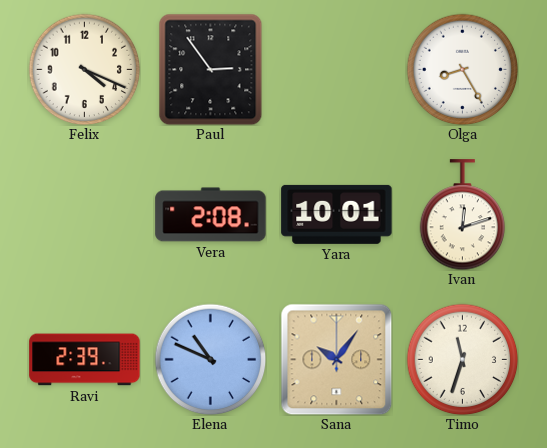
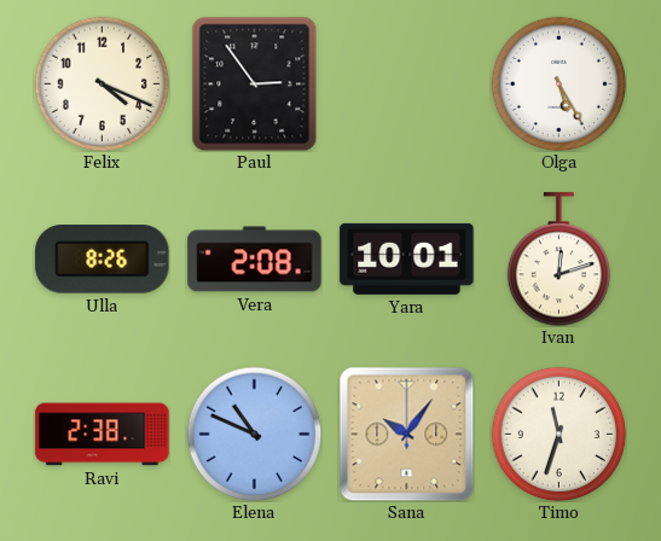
Olga: 8:25 -> 5:25
Ulla: none -> 8:26
Ravi: 2:39 -> 2:38
